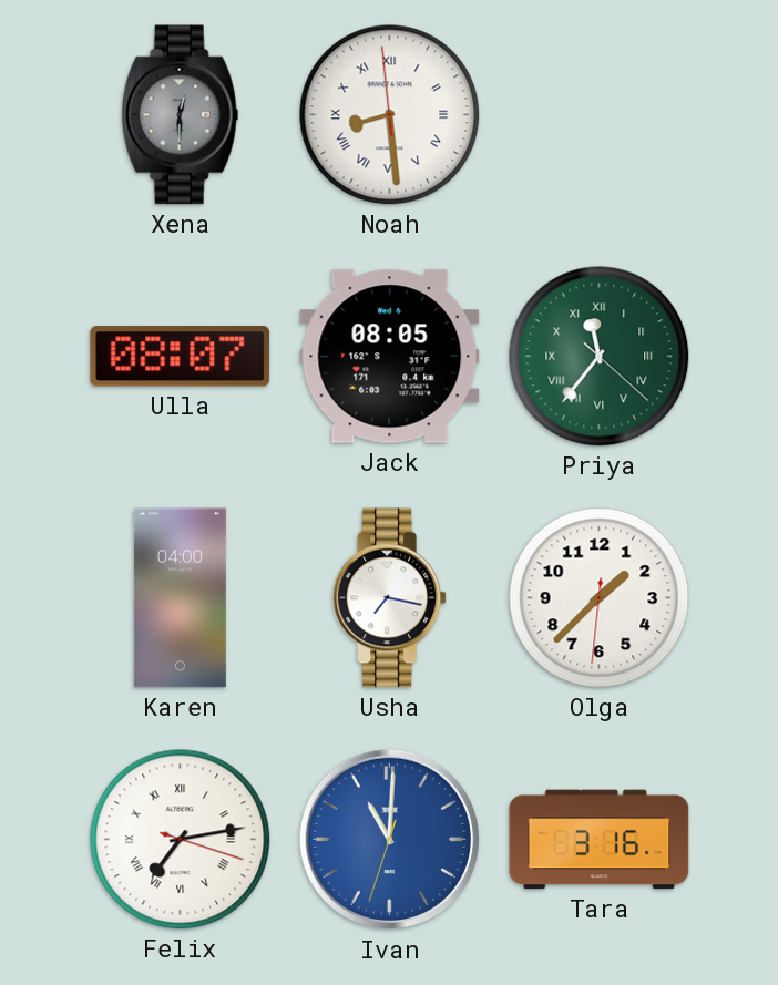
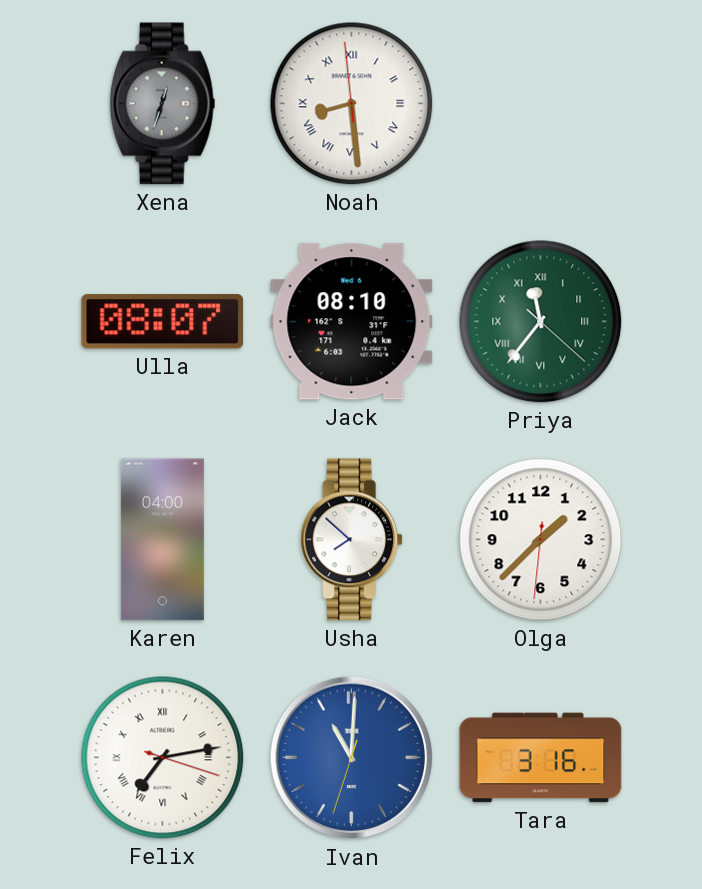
Xena: 12:30 -> 12:33
Jack: 08:05 -> 08:10
Usha: 7:17 -> 7:52
